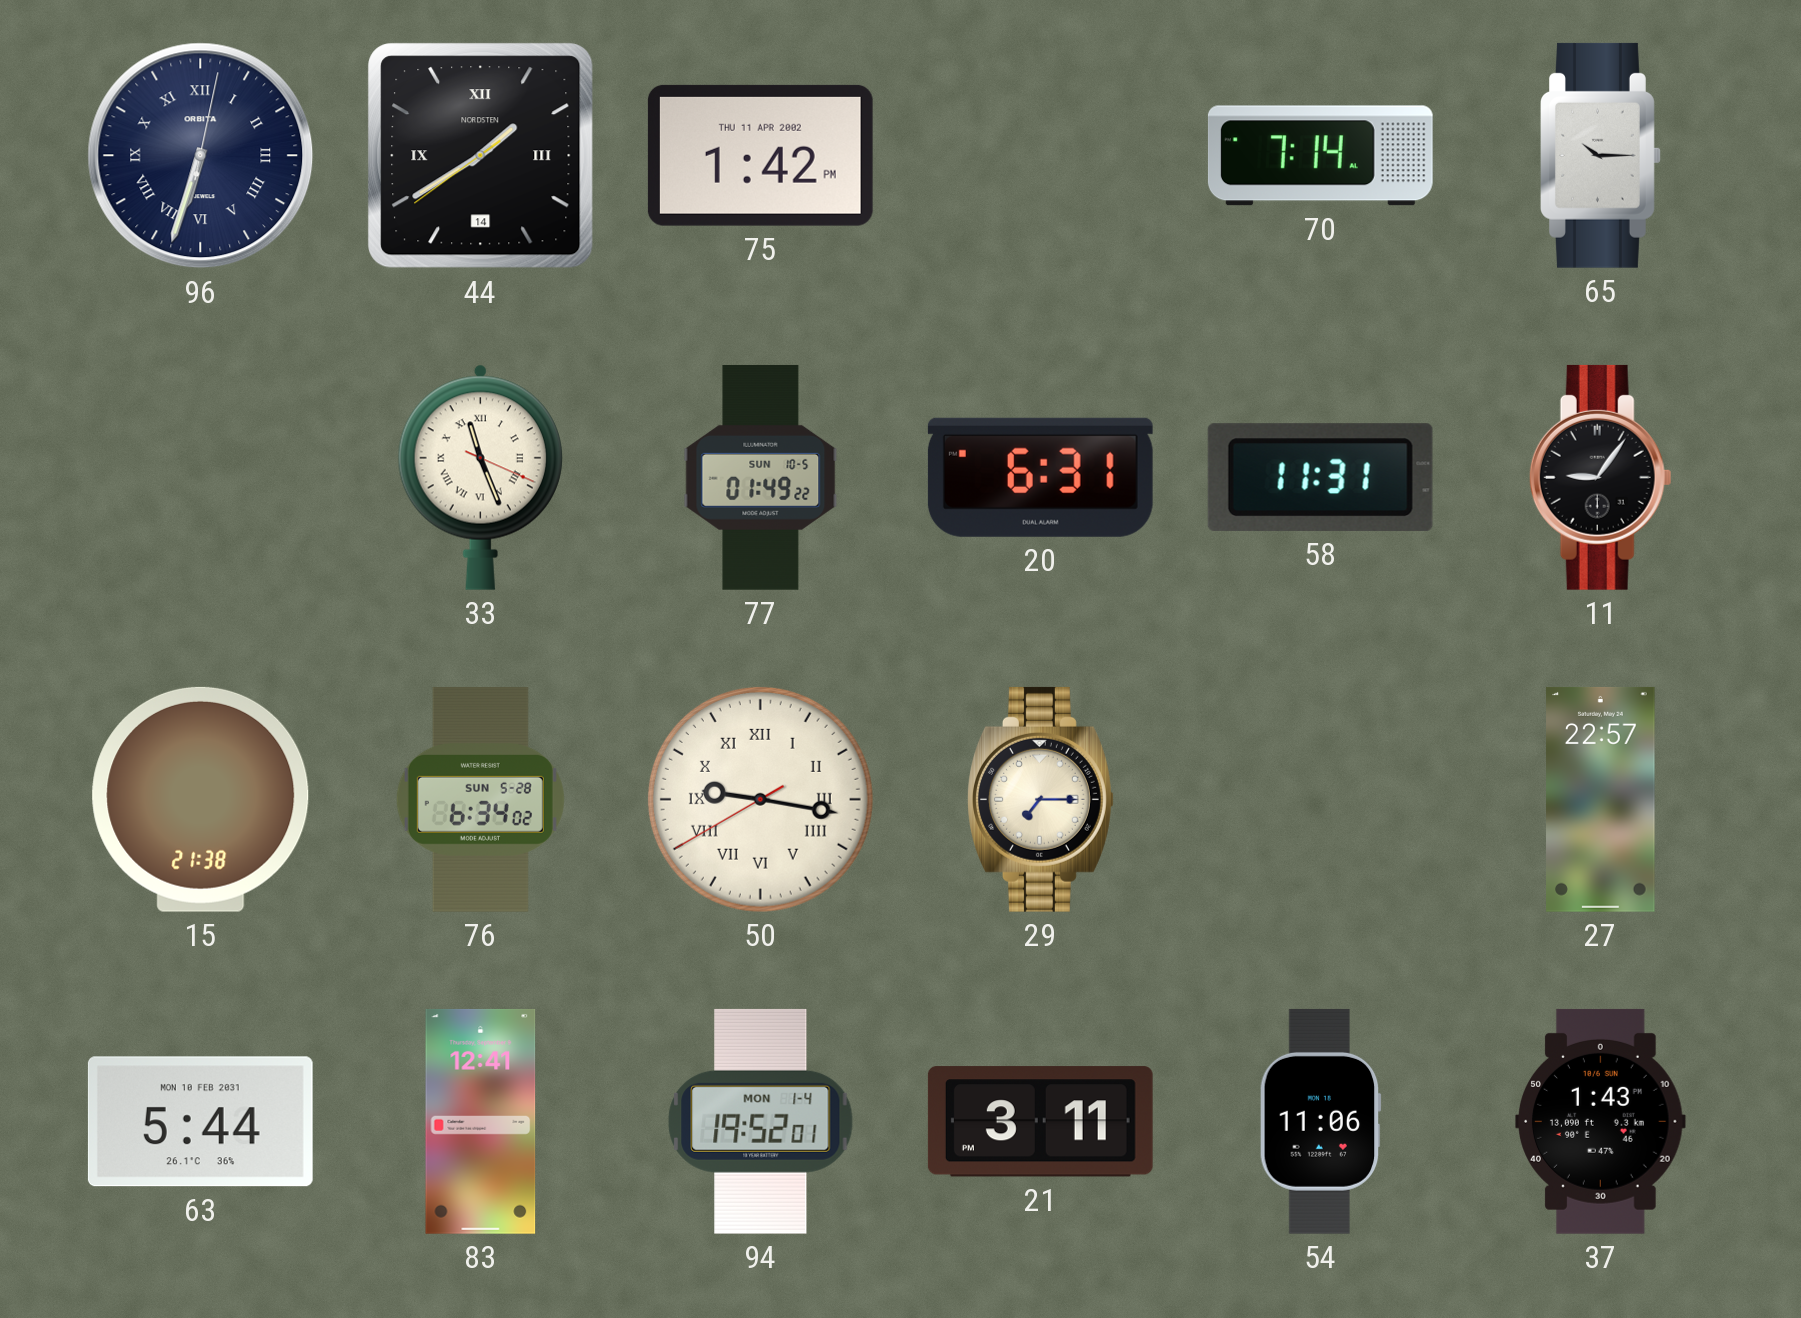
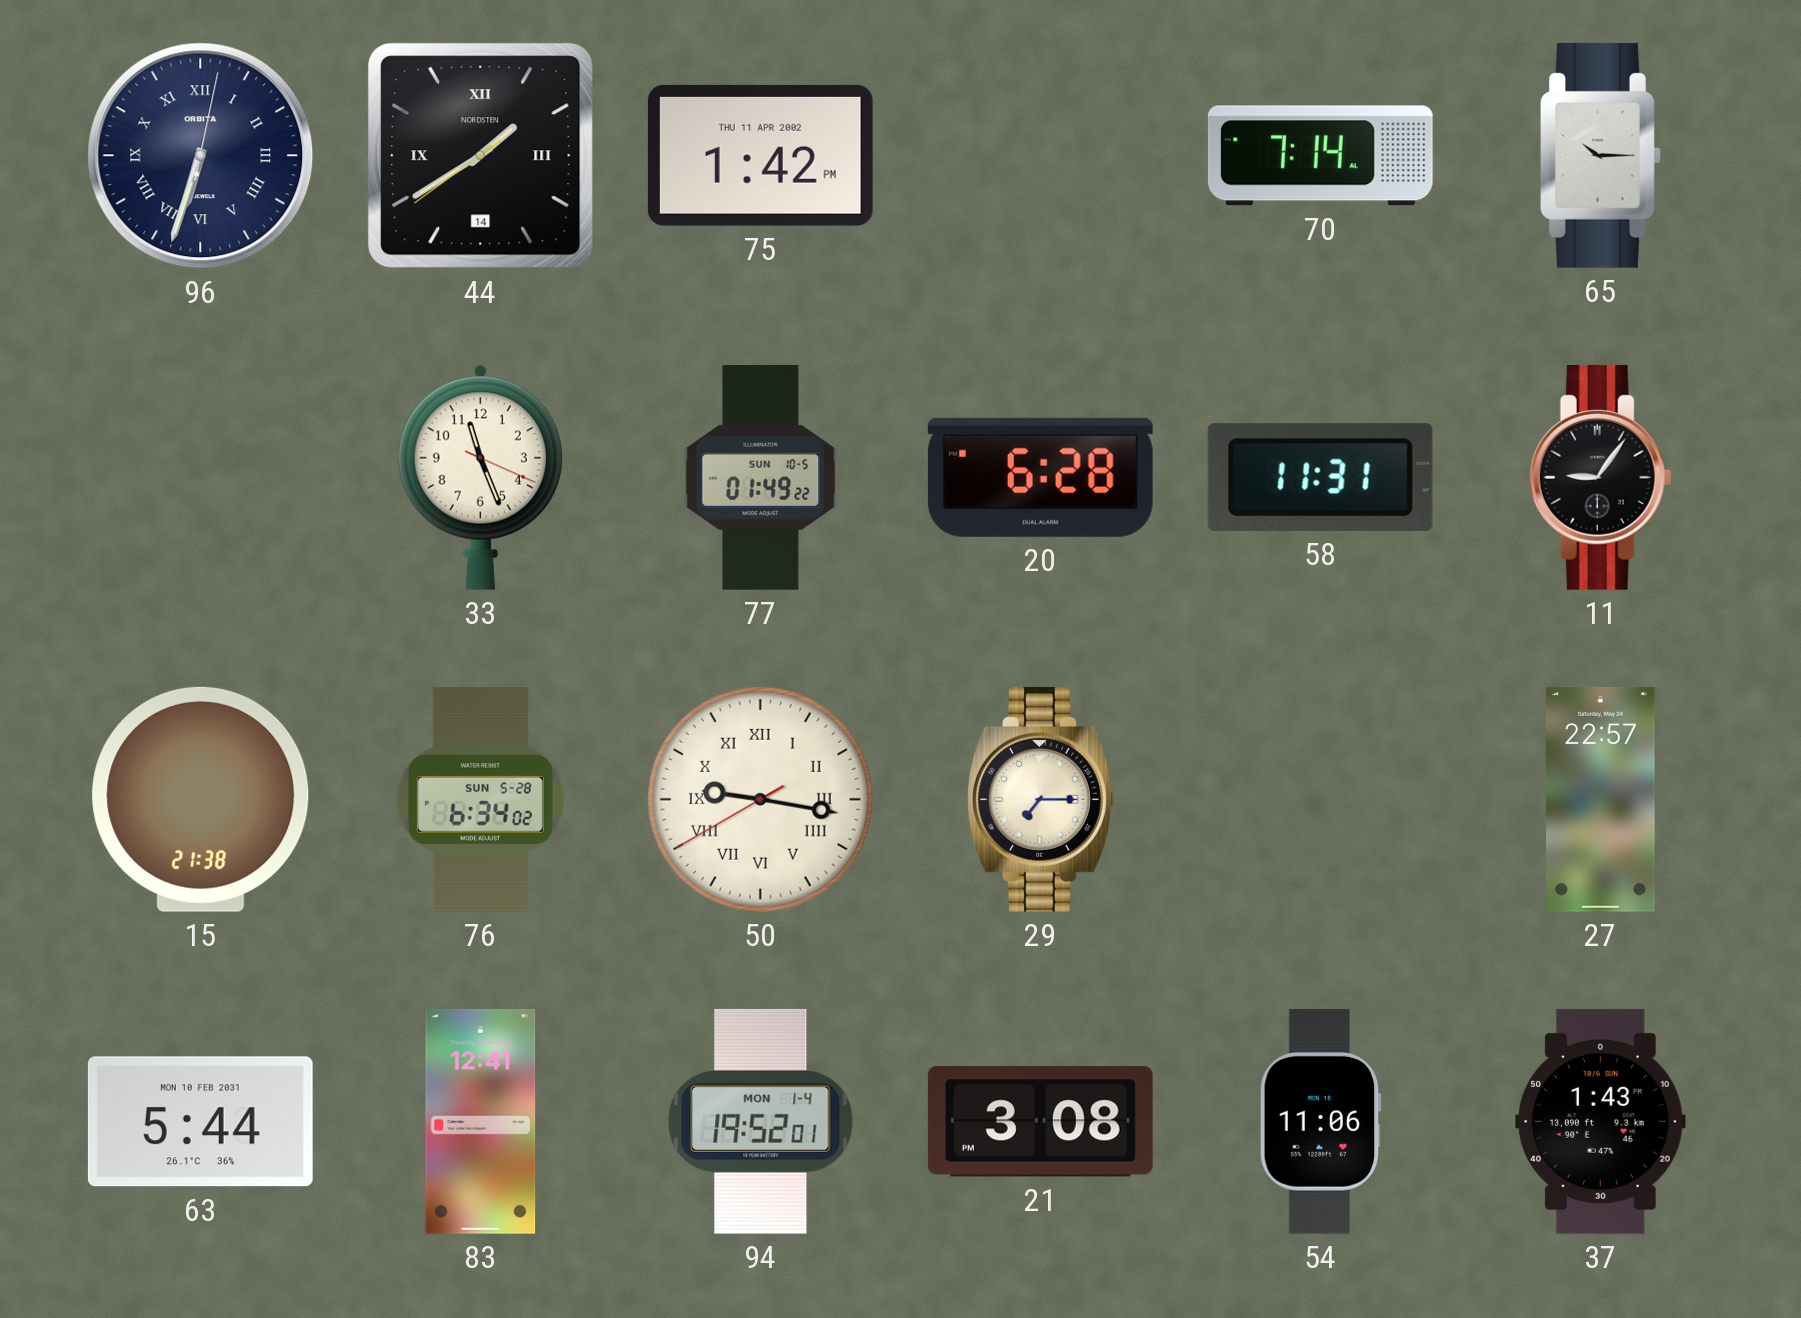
33 numerals: Roman -> Arabic
20: 6:31 -> 6:28
21: 3:11 -> 3:08
